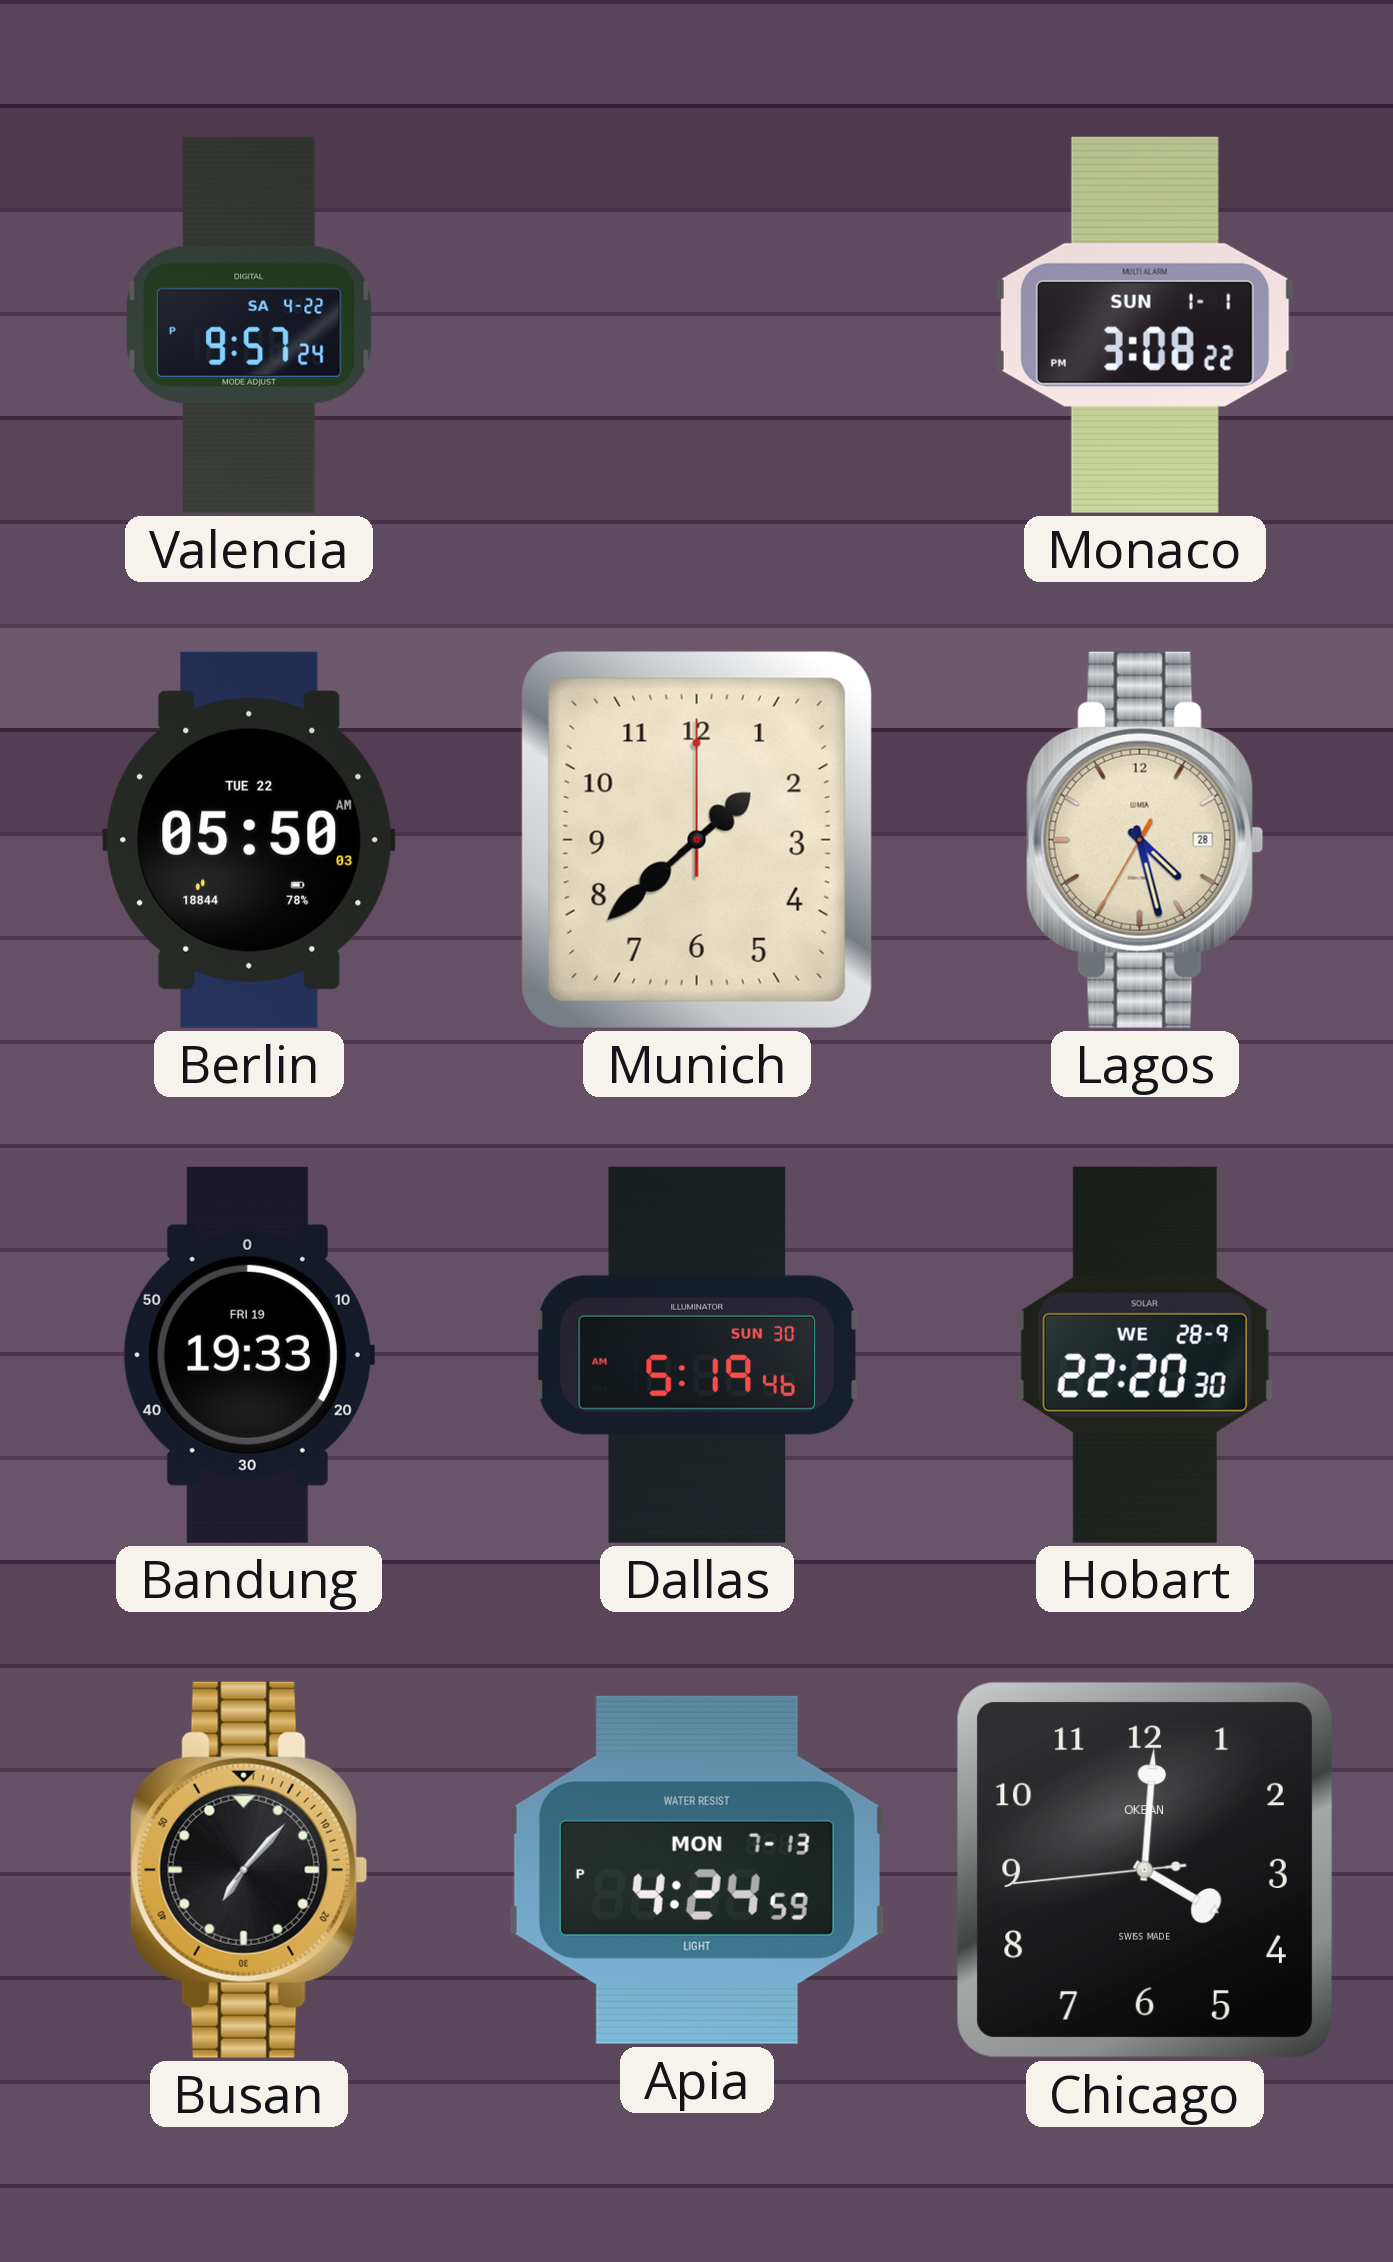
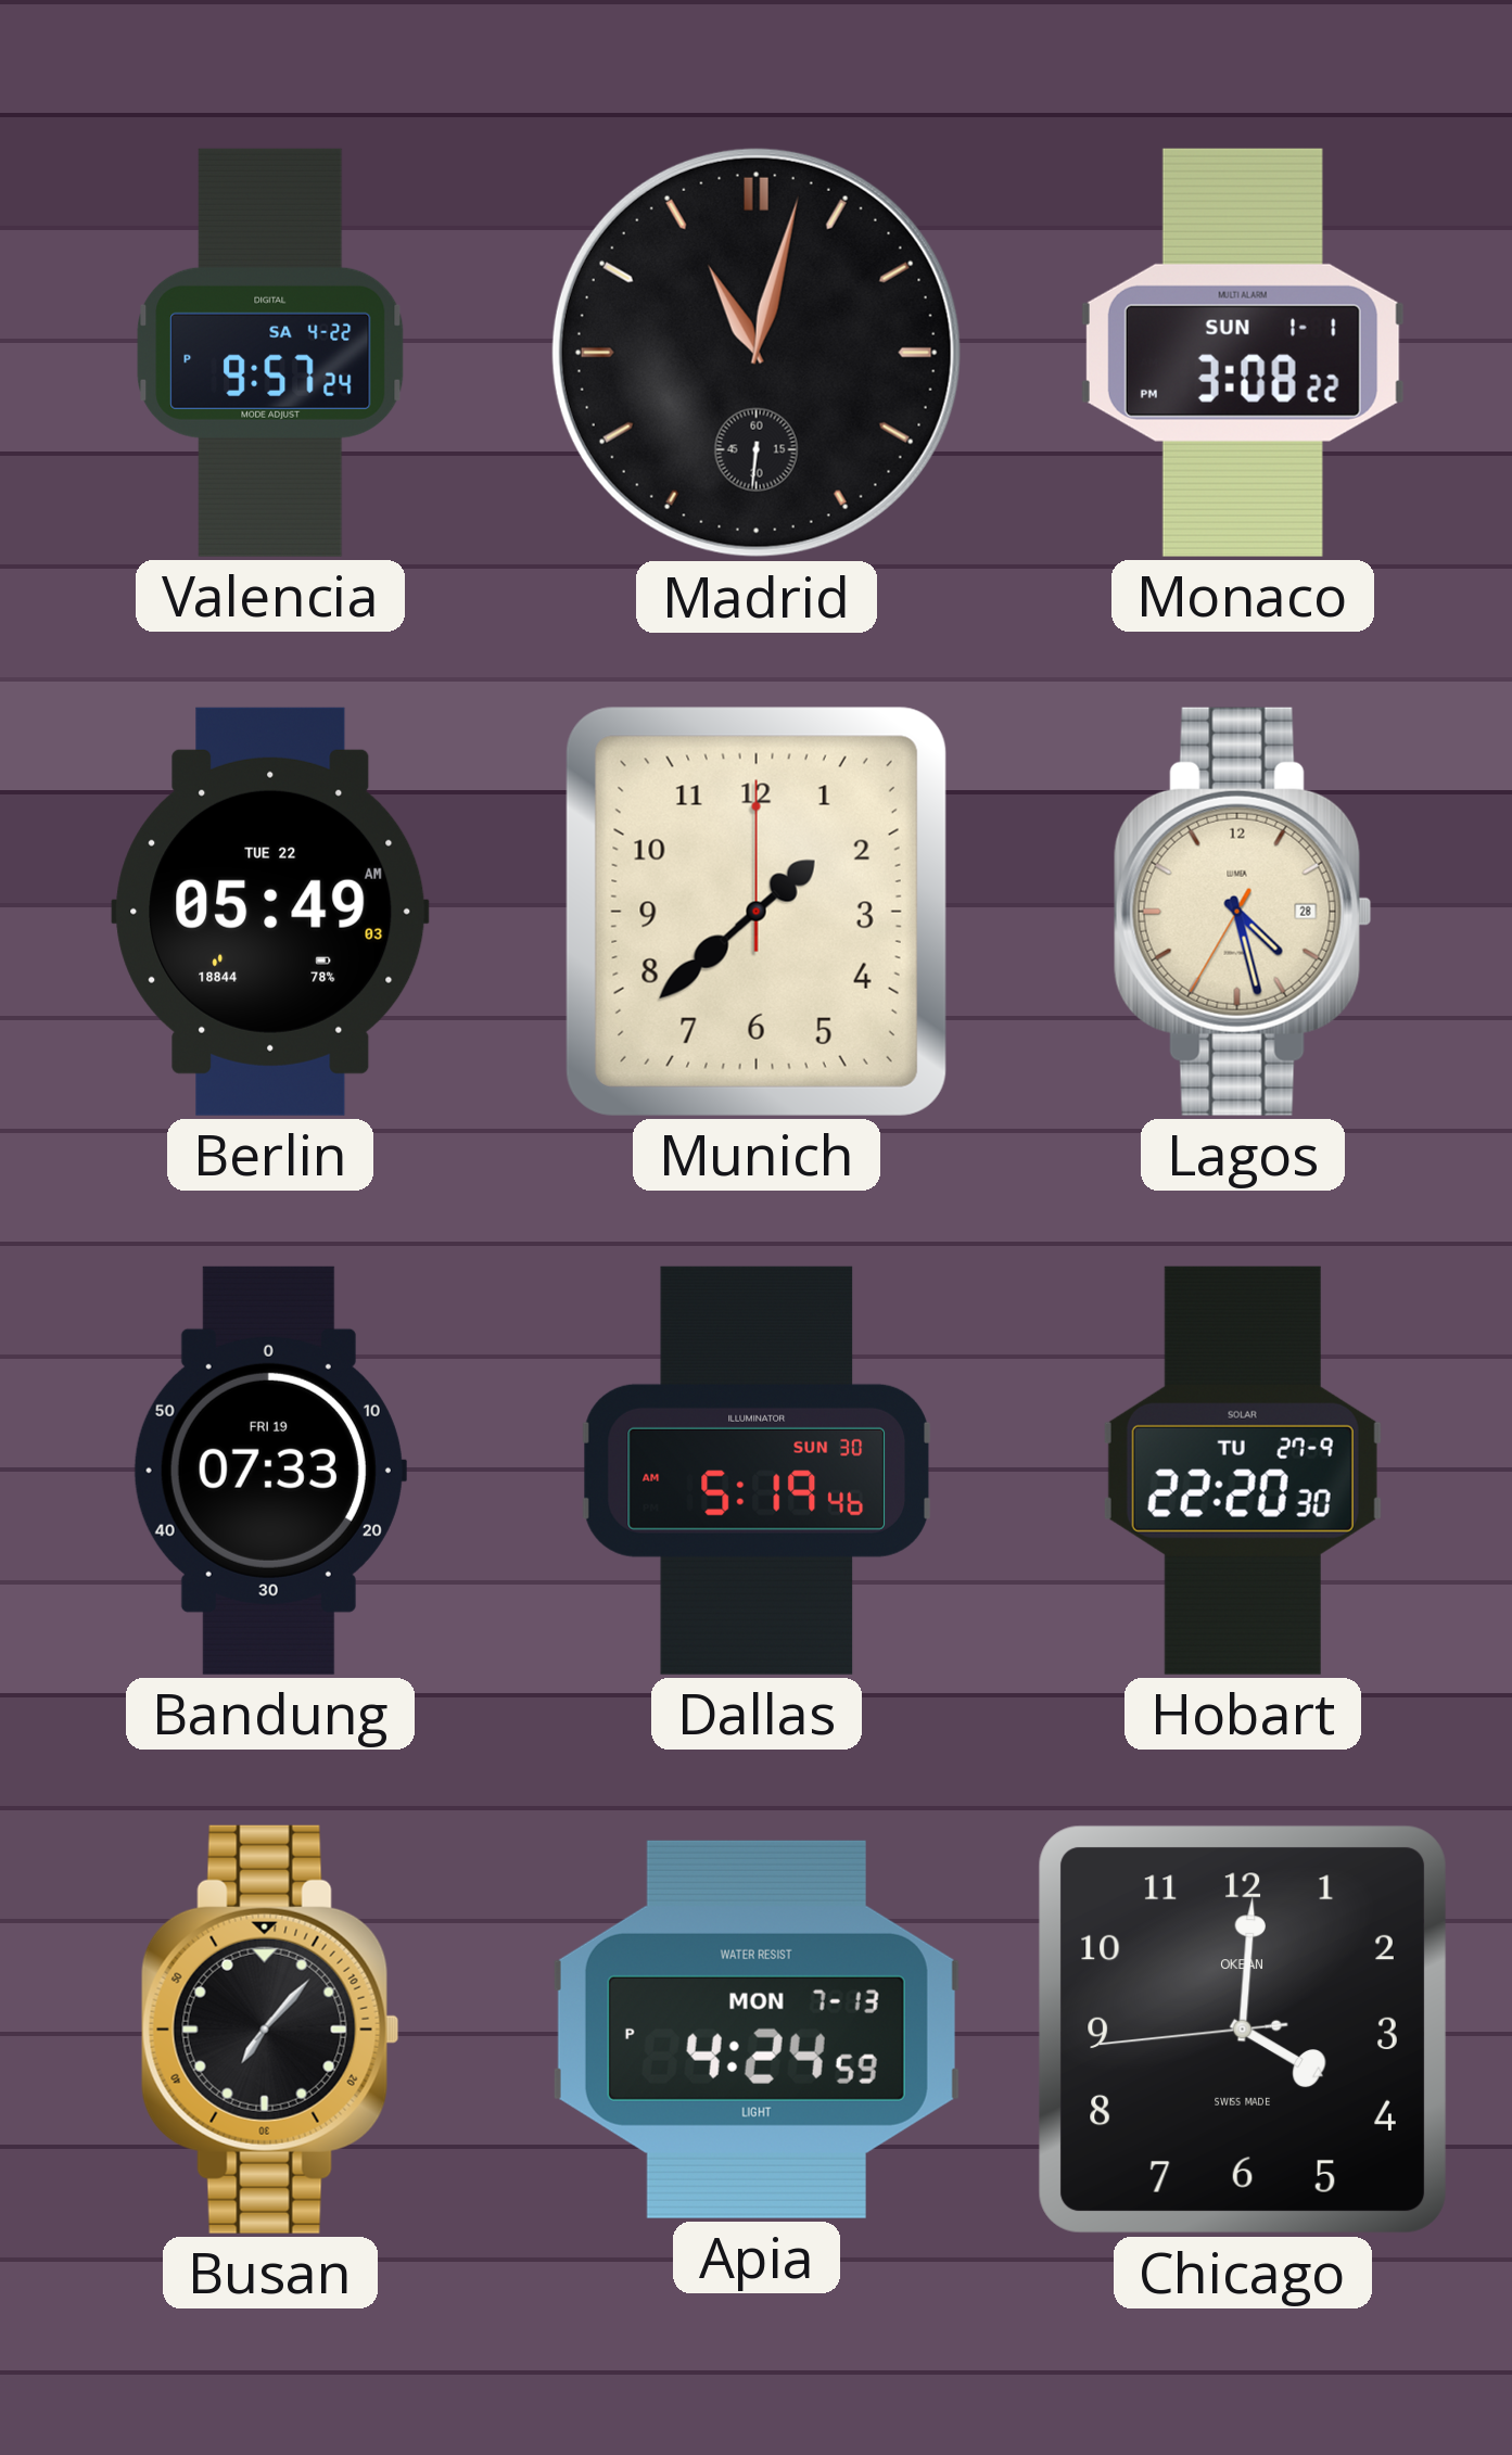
Madrid: none -> 11:02
Berlin: 05:50 -> 05:49
Bandung: 19:33 -> 07:33
Hobart date: WE 28-9 -> TU 27-9
